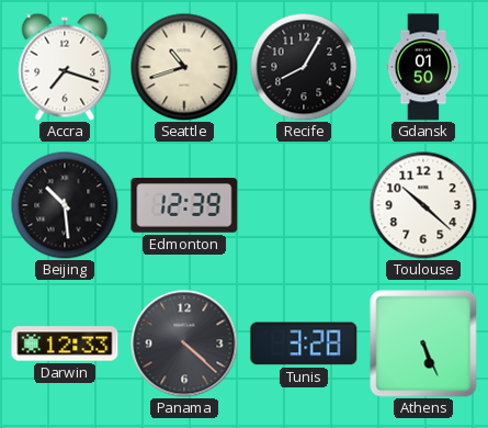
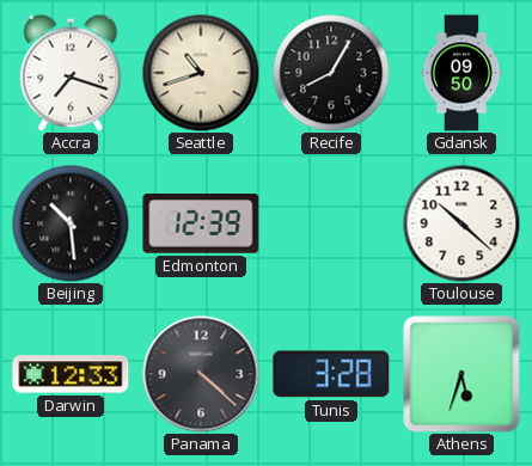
Gdansk: 01:50 -> 09:50
Athens: 5:26 -> 5:33
